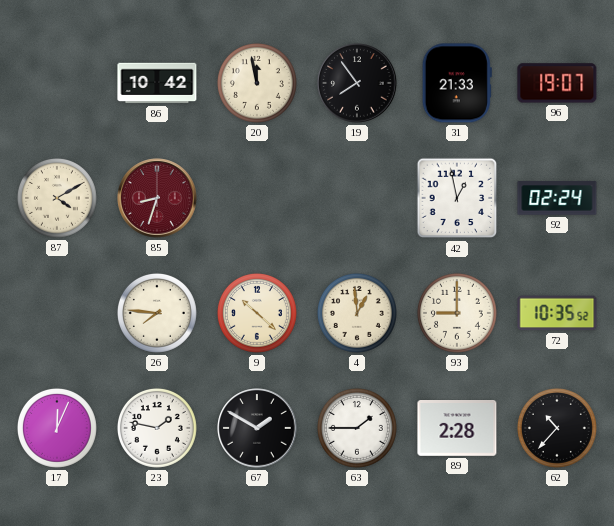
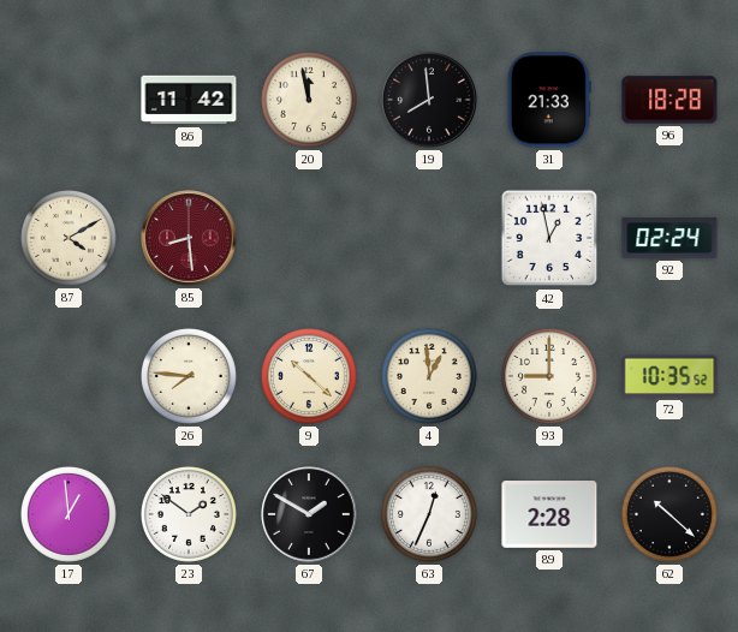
86: 10:42 -> 11:42
19: 7:54 -> 7:59
96: 19:07 -> 18:28
85: 8:33 -> 8:29
17: 12:04 -> 12:59
23: 1:47 -> 1:51
63: 1:45 -> 12:34
62: 10:37 -> 10:22
